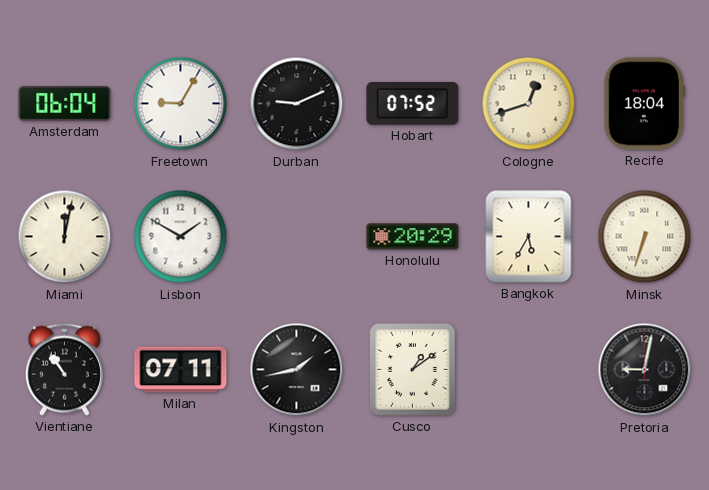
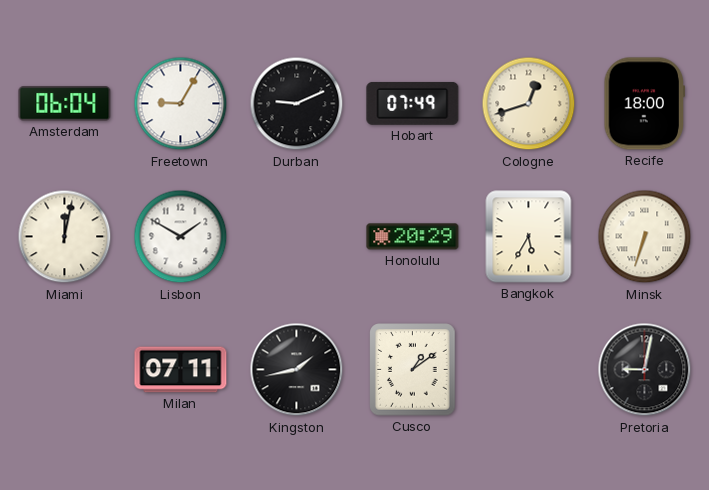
Hobart: 07:52 -> 07:49
Recife: 18:04 -> 18:00
Vientiane: 10:54 -> none
